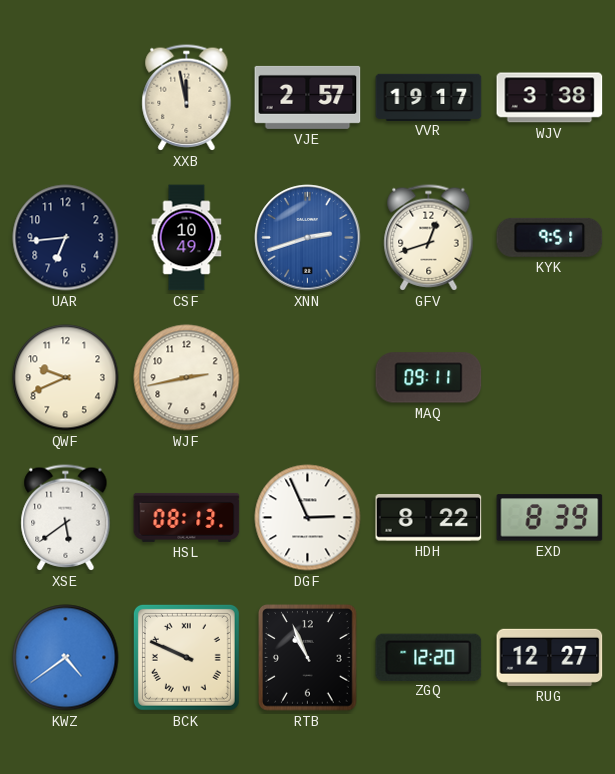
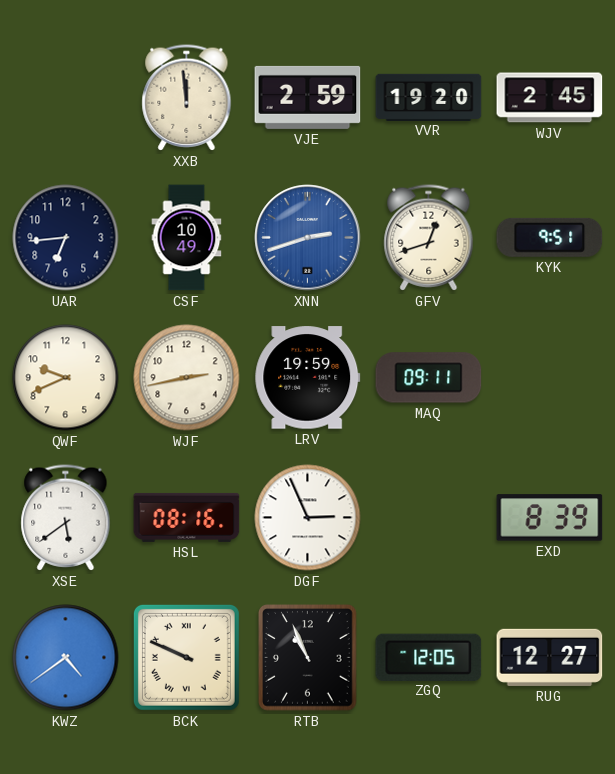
XXB: 11:58 -> 11:59
VJE: 2:57 -> 2:59
VVR: 19:17 -> 19:20
WJV: 3:38 -> 2:45
LRV: none -> 19:59
HSL: 08:13 -> 08:16
HDH: 8:22 -> none
ZGQ: 12:20 -> 12:05
